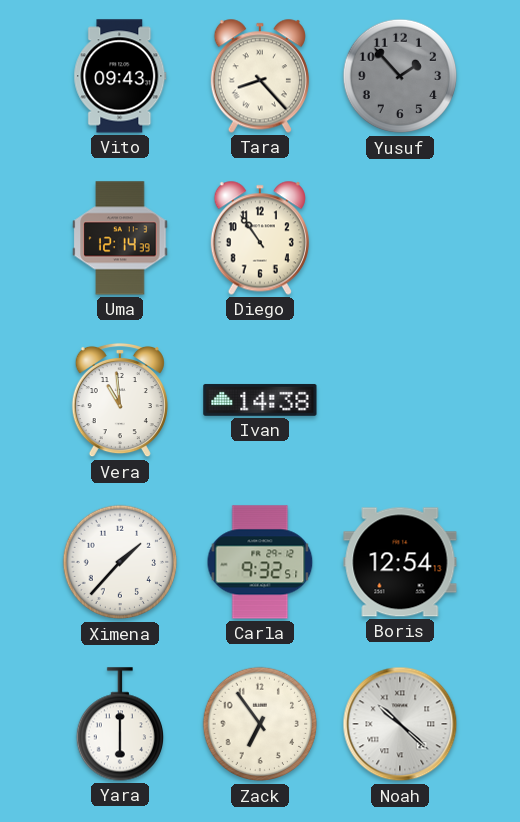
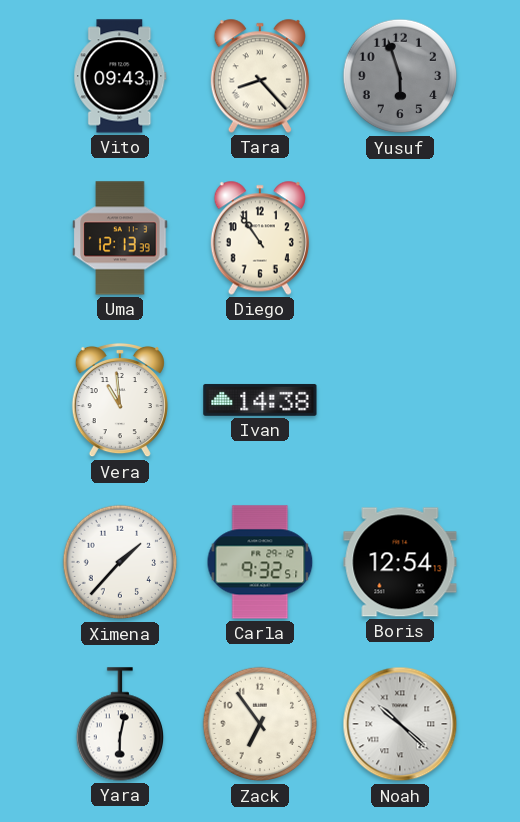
Yusuf: 1:53 -> 5:57
Uma: 12:14 -> 12:13
Yara: 6:00 -> 6:02
